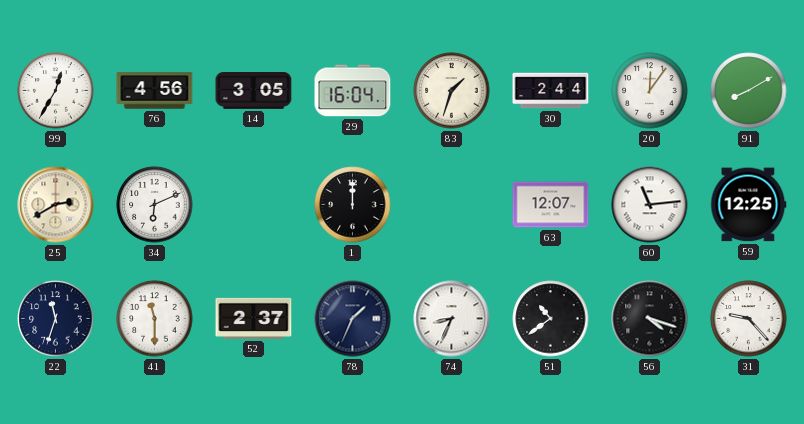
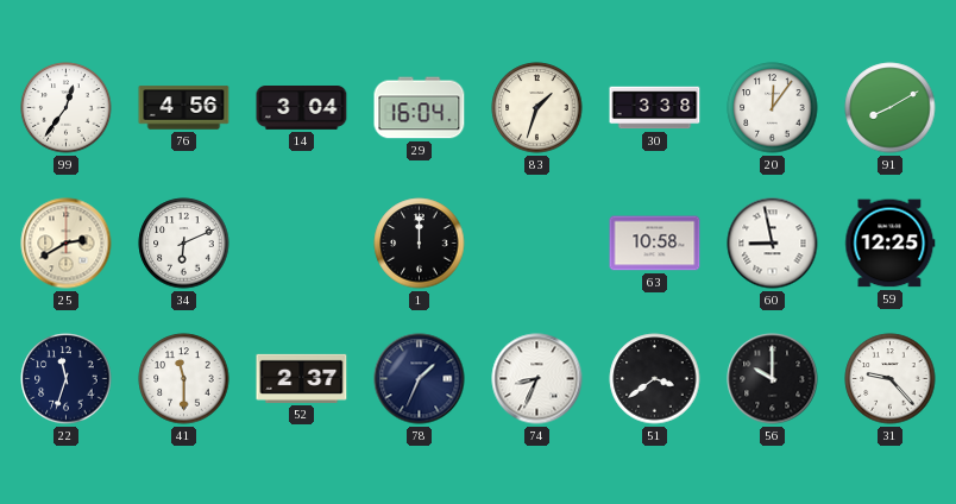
99: 12:35 -> 12:36
14: 3:05 -> 3:04
30: 2:44 -> 3:38
63: 12:07 -> 10:58
60: 11:14 -> 8:58
51: 10:39 -> 3:39
56: 4:18 -> 10:00
